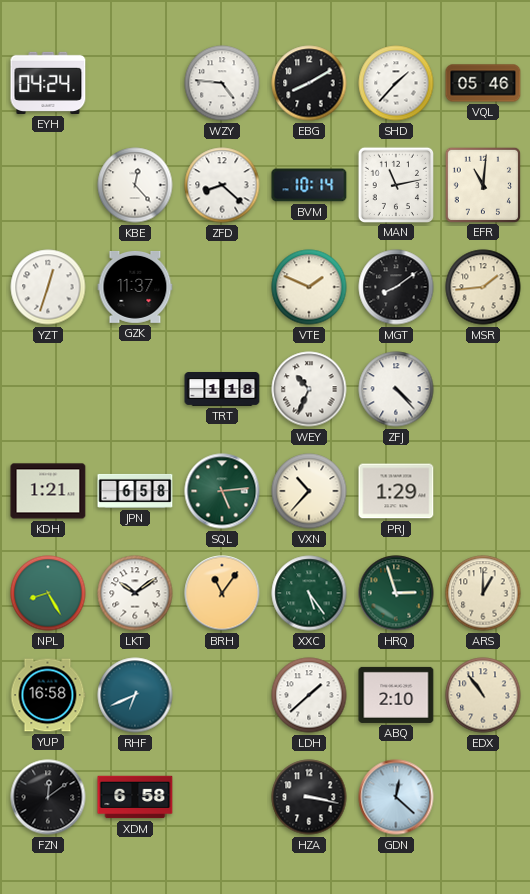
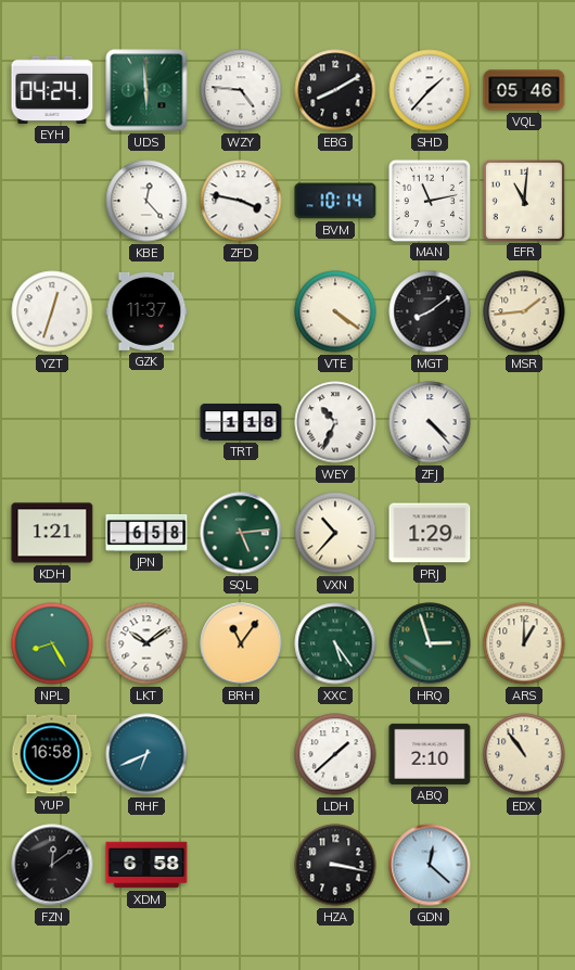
UDS: none -> 5:59
ZFD: 8:22 -> 3:47
VTE: 1:49 -> 4:21
